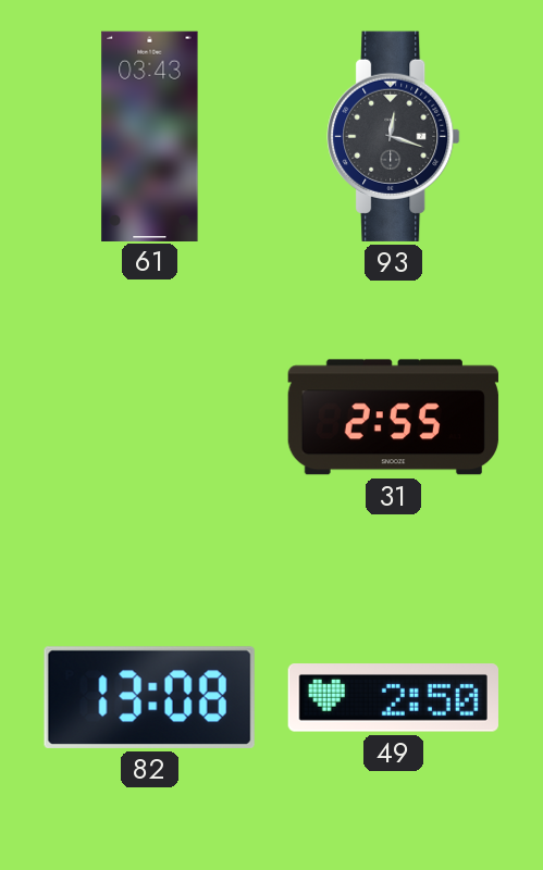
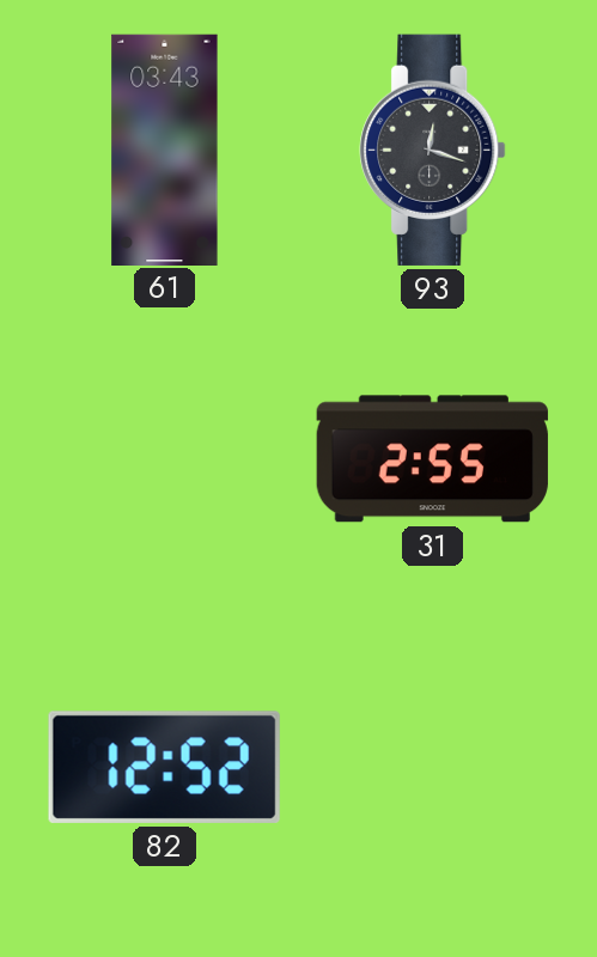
82: 13:08 -> 12:52
49: 2:50 -> none
